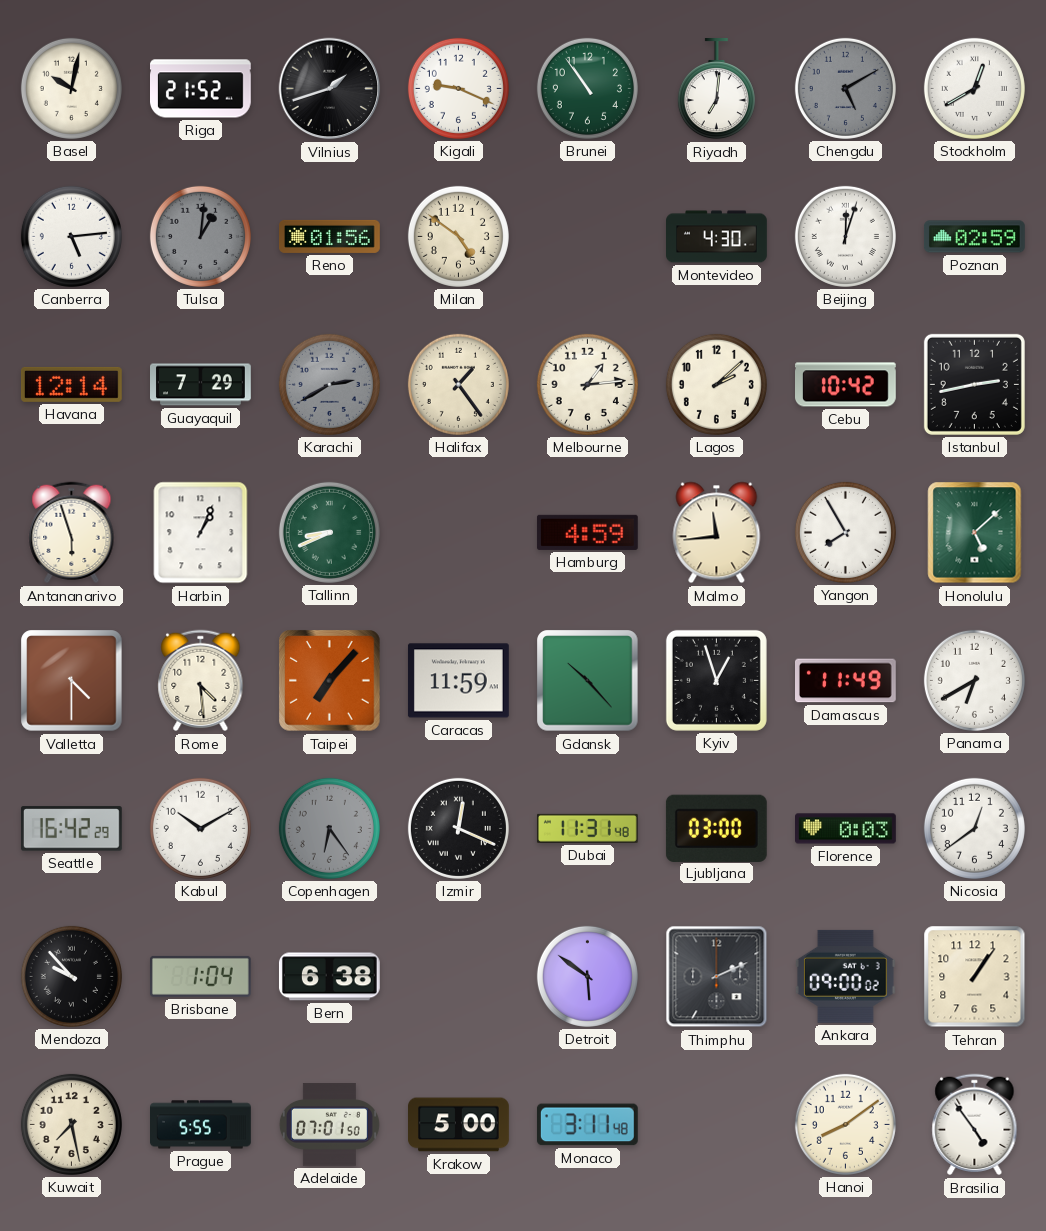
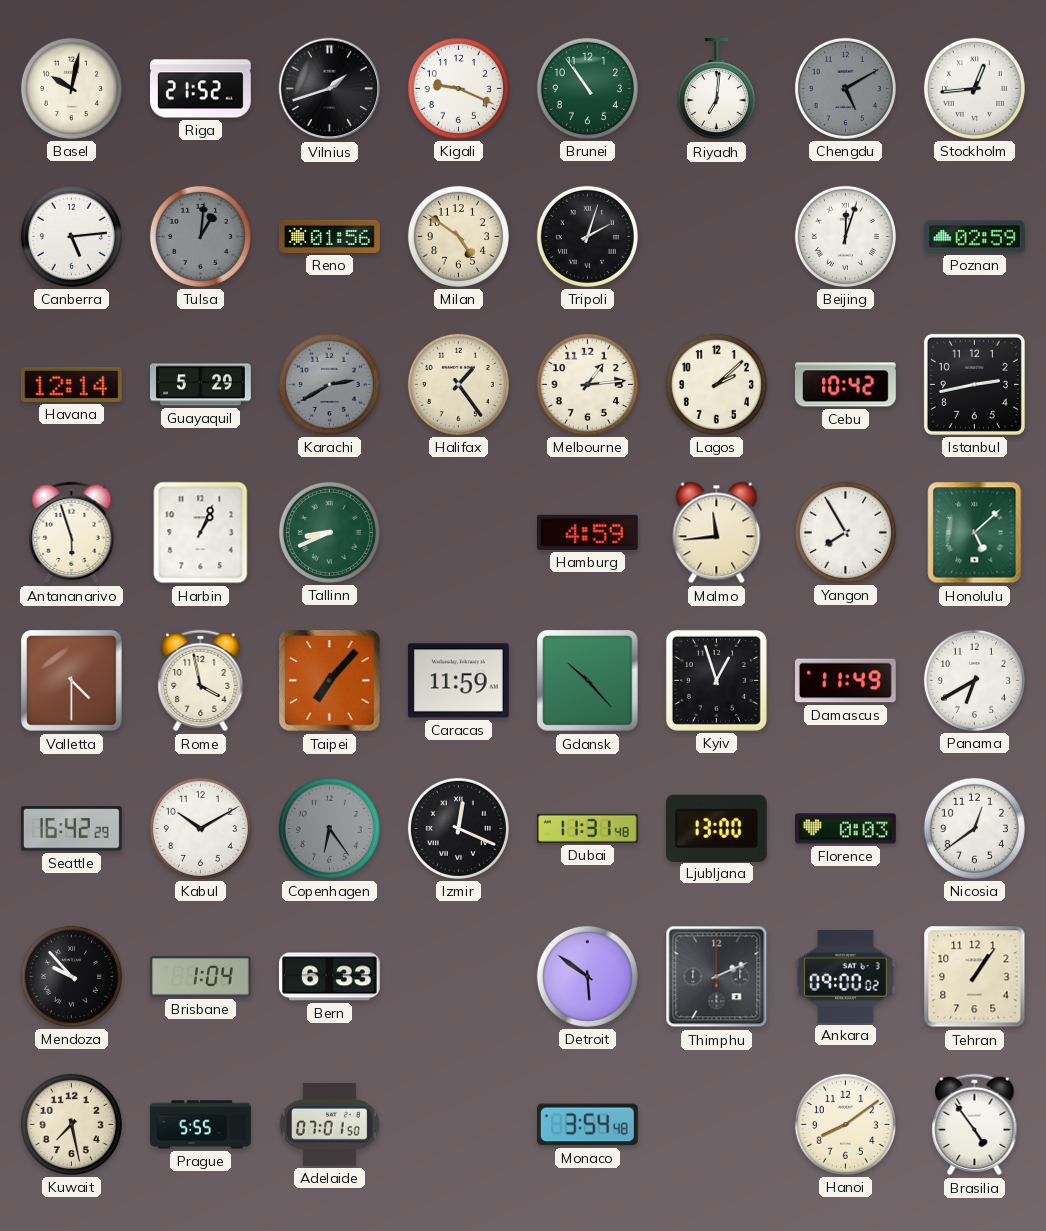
Stockholm: 12:40 -> 12:44
Tripoli: none -> 2:03
Montevideo: 4:30 -> none
Guayaquil: 7:29 -> 5:29
Rome: 4:29 -> 3:58
Ljubljana: 03:00 -> 13:00
Bern: 6:38 -> 6:33
Krakow: 5:00 -> none
Monaco: 3:11 -> 3:54
